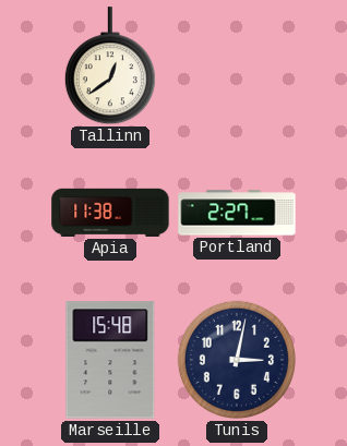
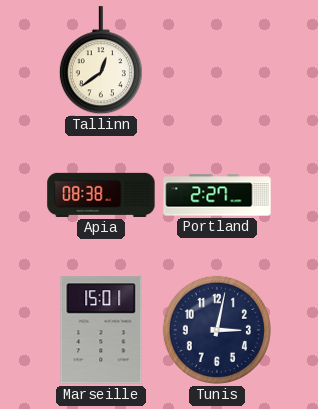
Apia: 11:38 -> 08:38
Marseille: 15:48 -> 15:01
